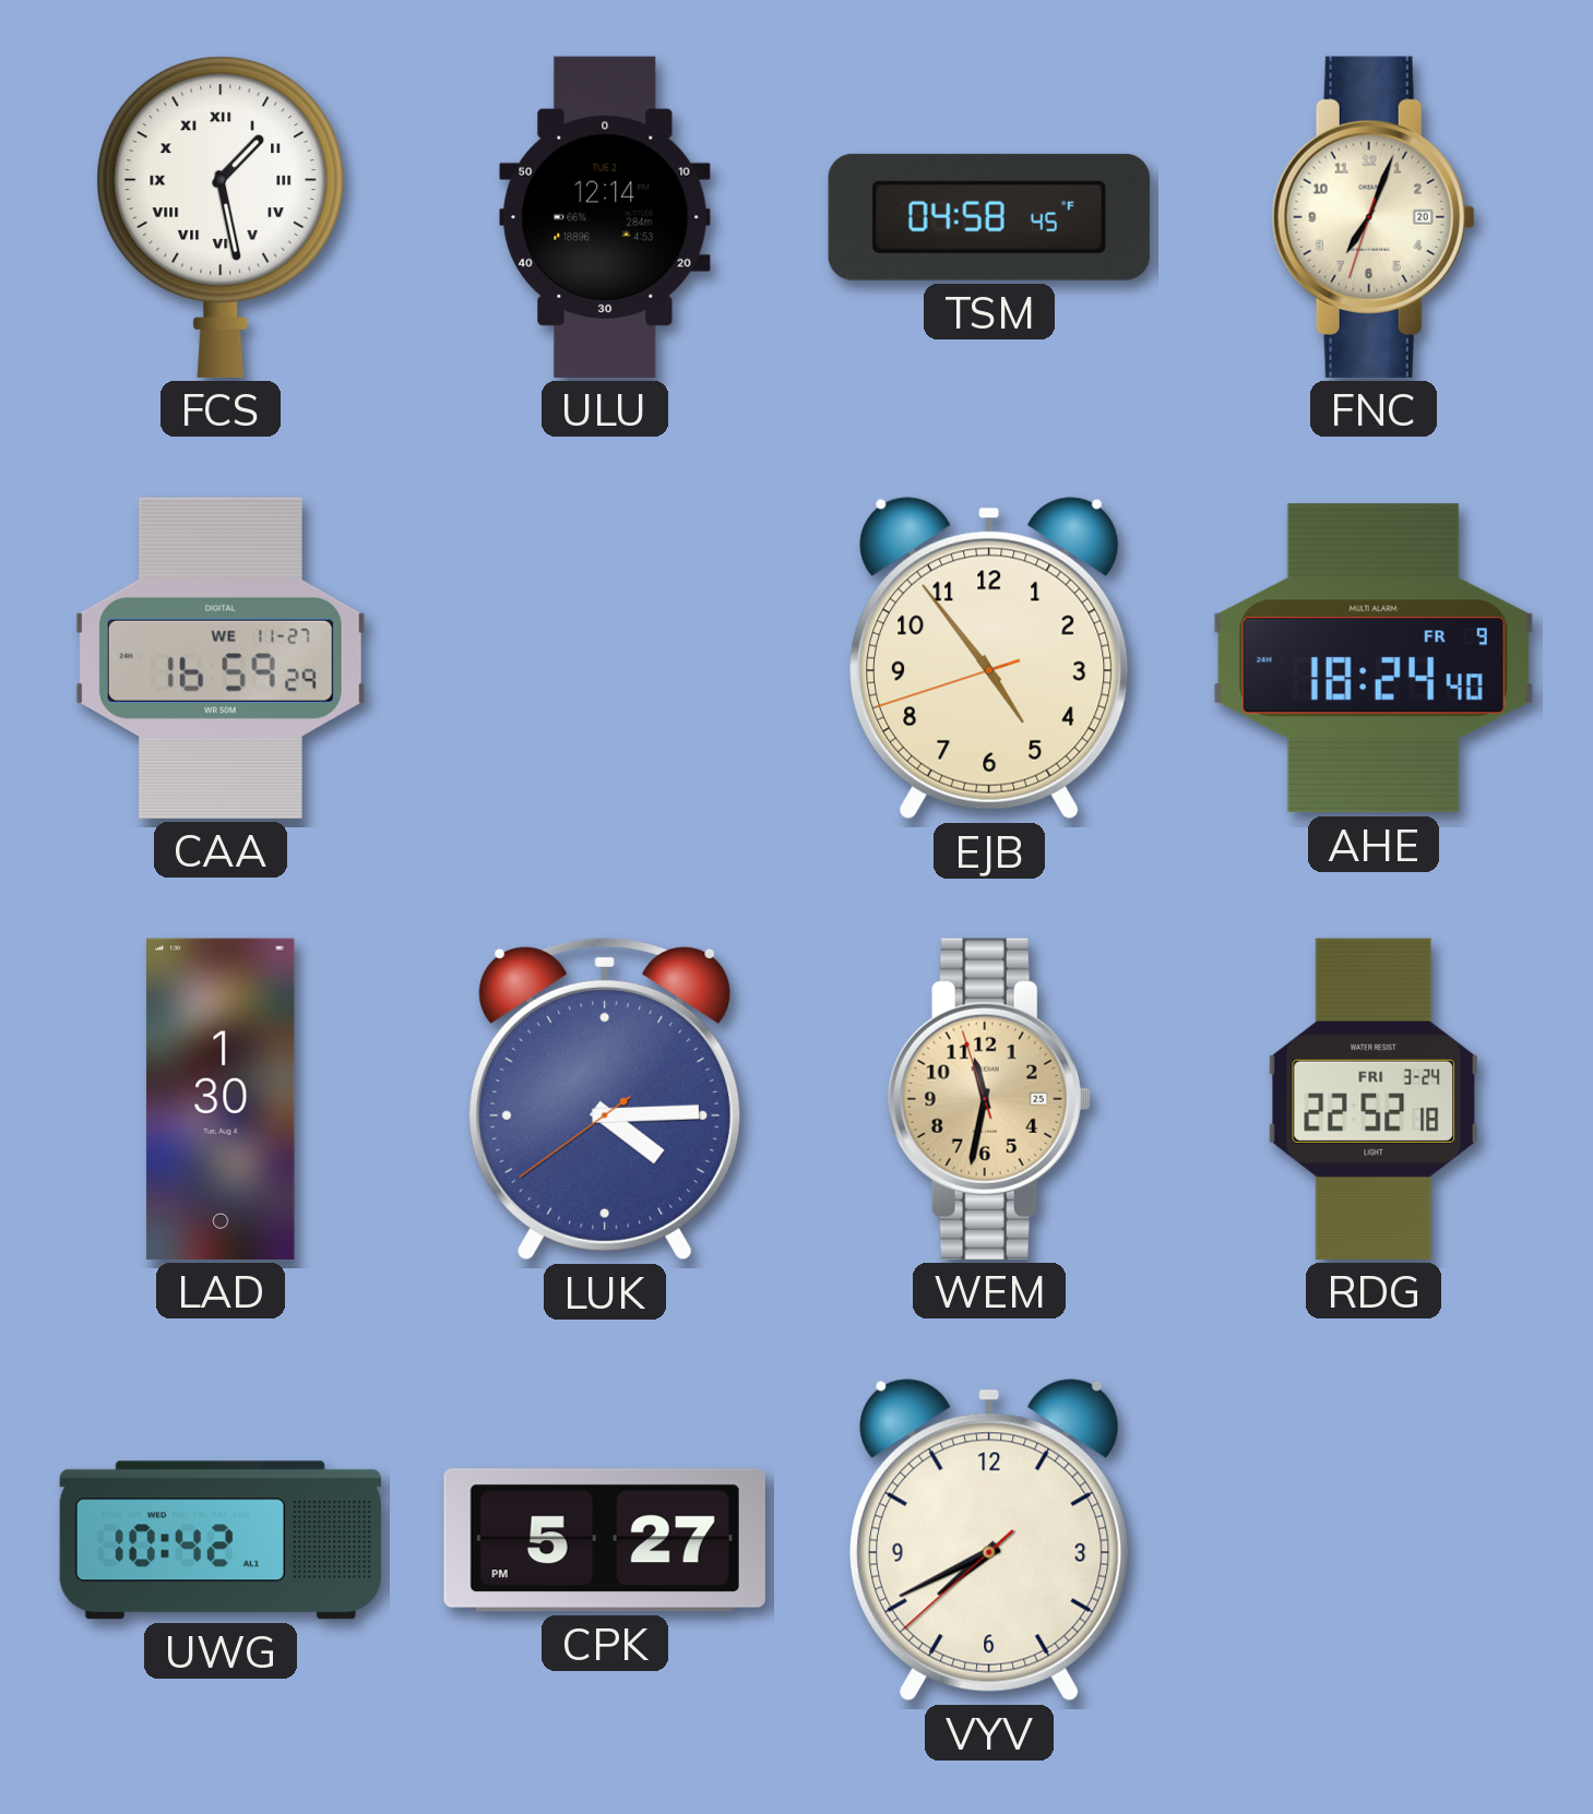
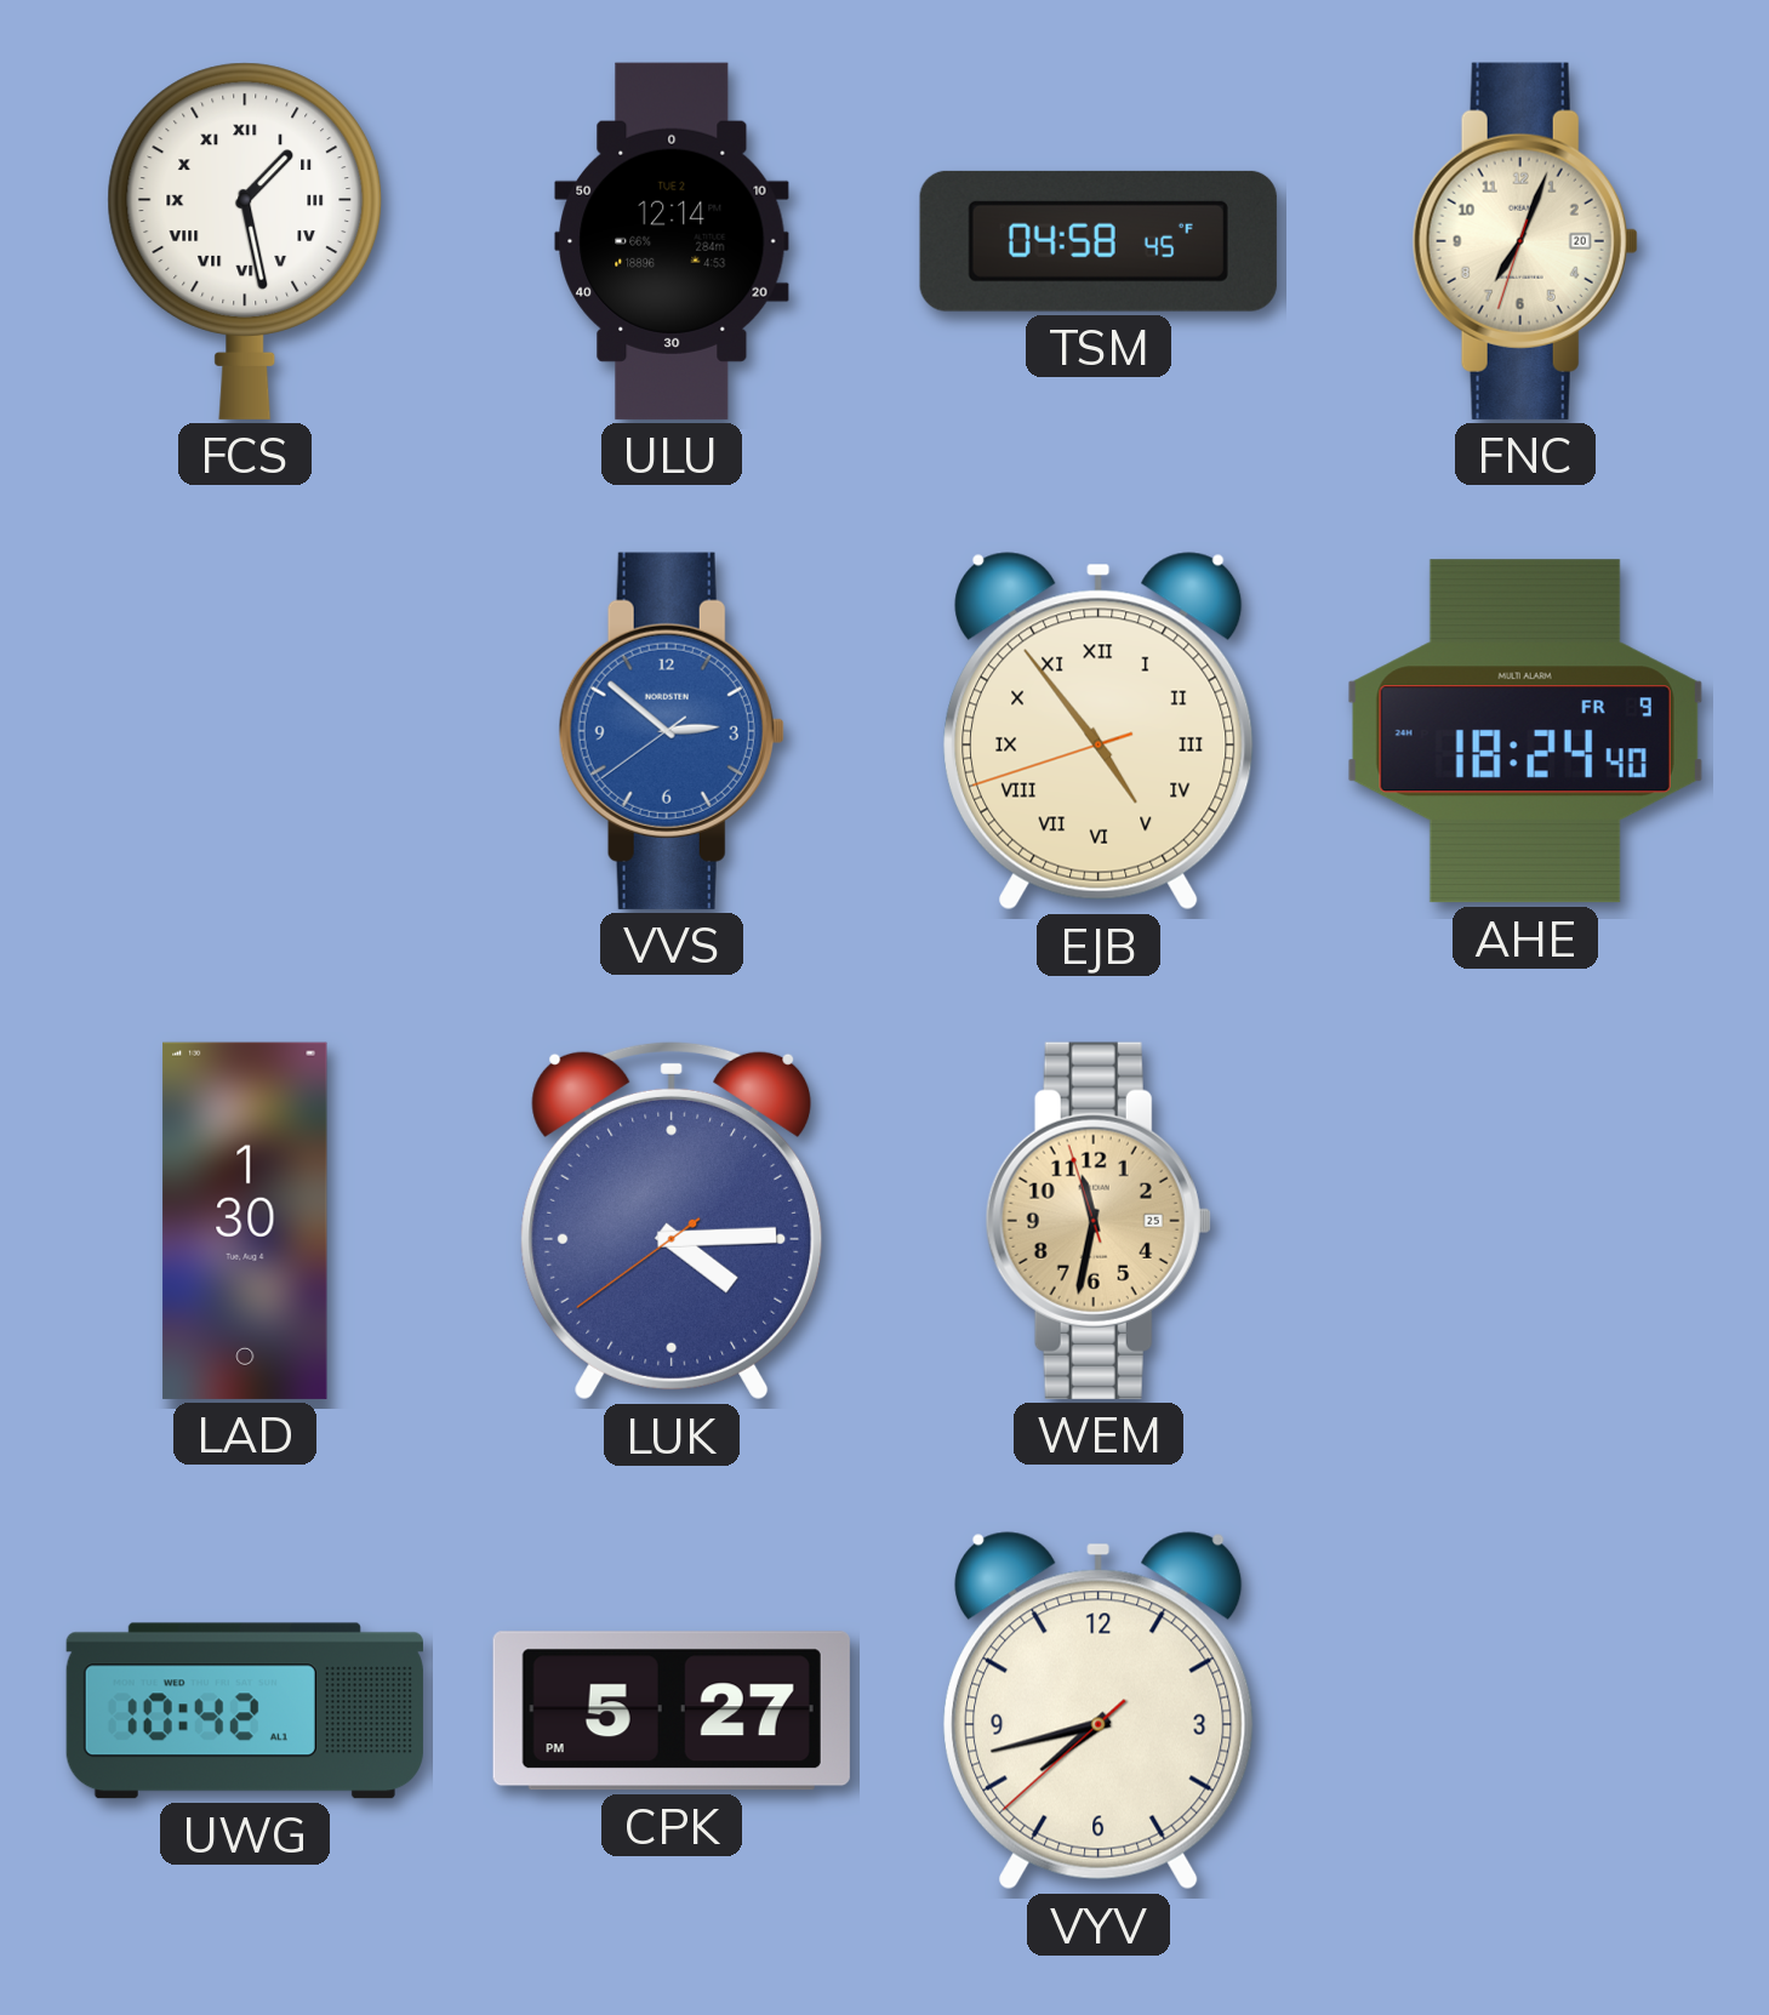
CAA: 16:59 -> none
VVS: none -> 2:51
EJB numerals: Arabic -> Roman
RDG: 22:52 -> none
VYV: 7:40 -> 7:42
